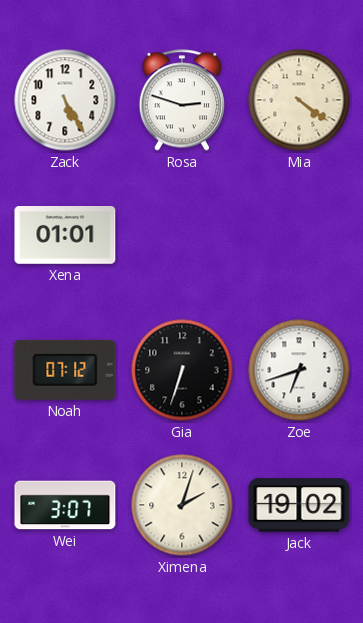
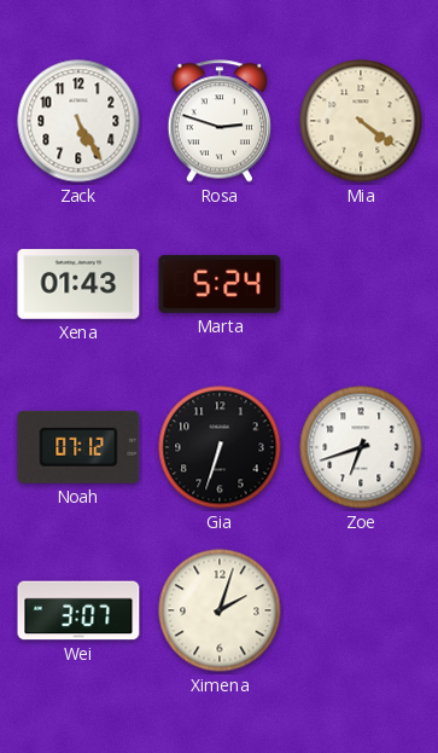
Xena: 01:01 -> 01:43
Marta: none -> 5:24
Jack: 19:02 -> none
